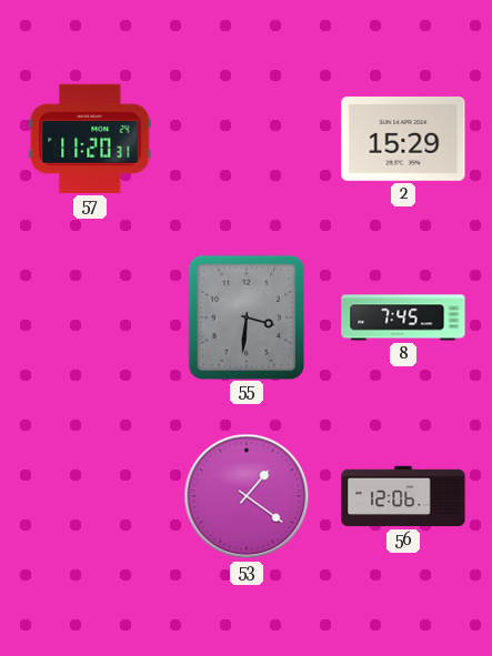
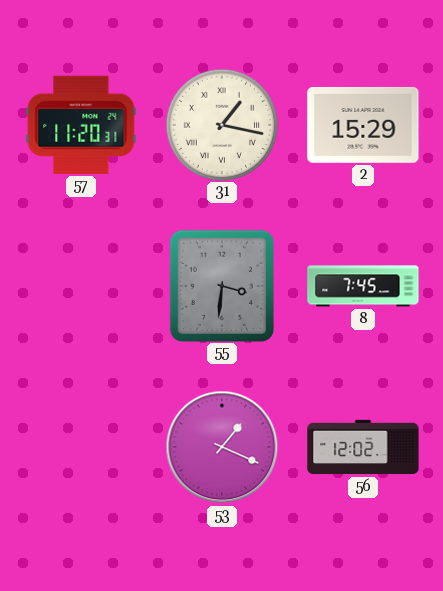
31: none -> 1:17
53: 1:21 -> 1:19
56: 12:06 -> 12:02
